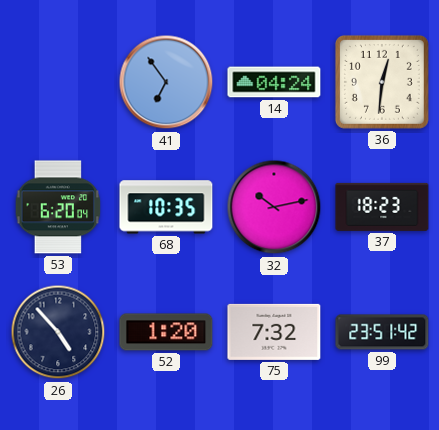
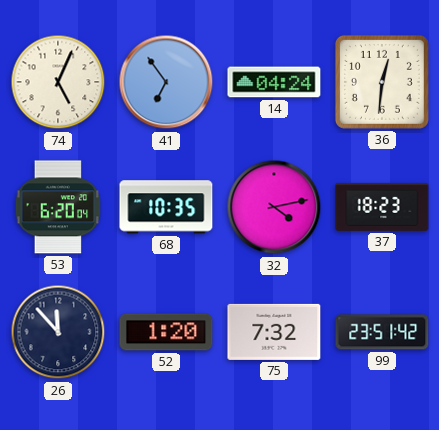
74: none -> 5:04
32: 10:13 -> 4:13
26: 4:53 -> 11:53
